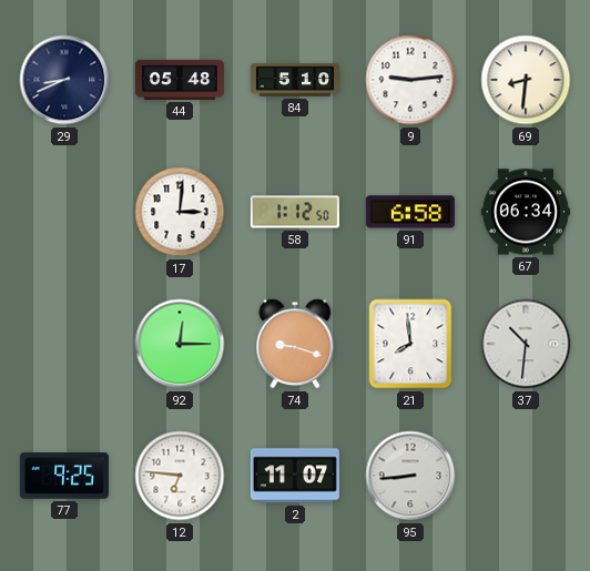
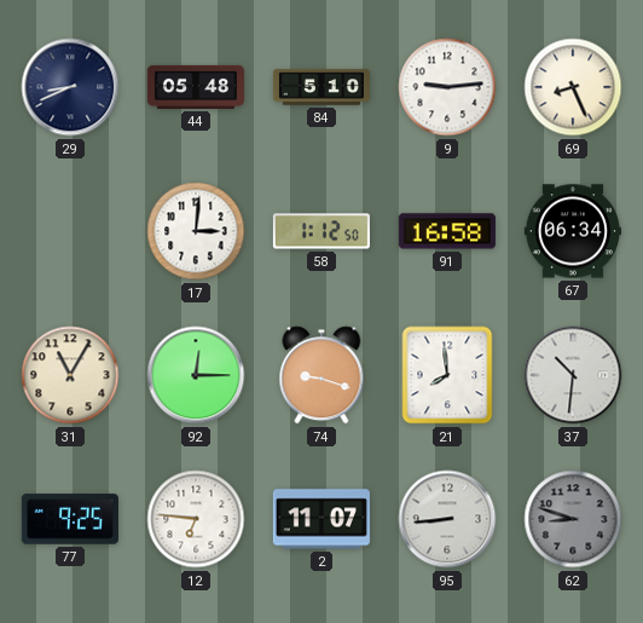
69: 8:31 -> 8:26
91: 6:58 -> 16:58
31: none -> 11:05
62: none -> 8:48
